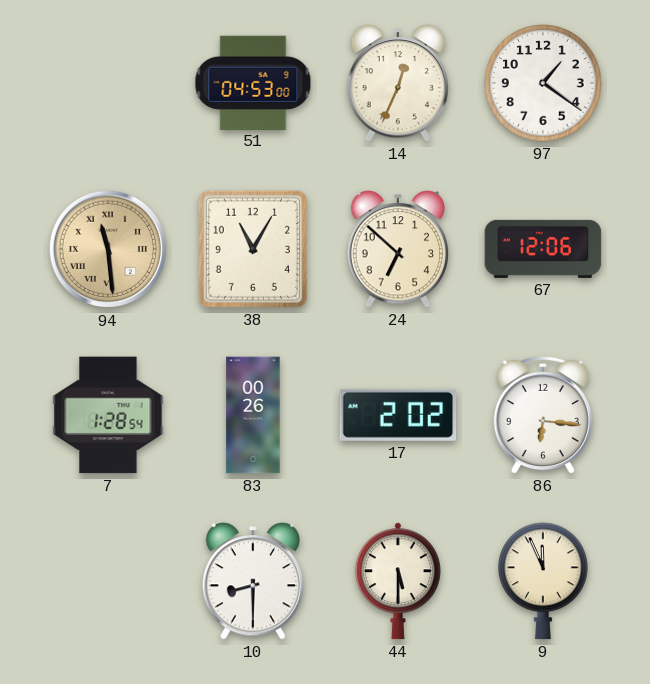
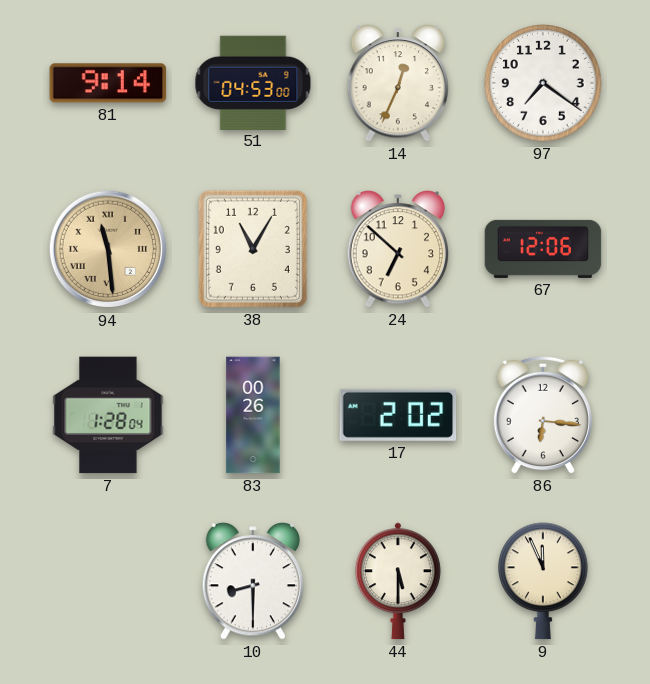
81: none -> 9:14
97: 1:21 -> 7:21
7: 1:28:54 -> 1:28:04
